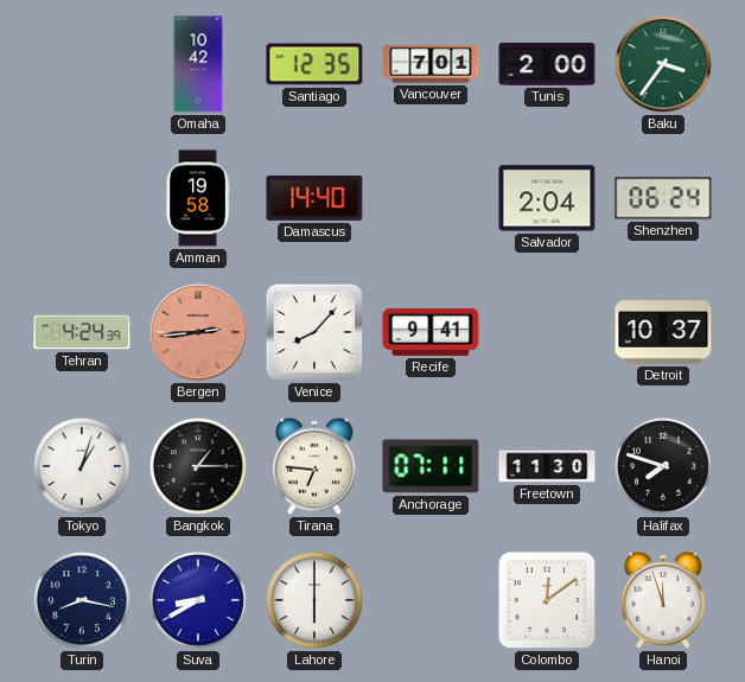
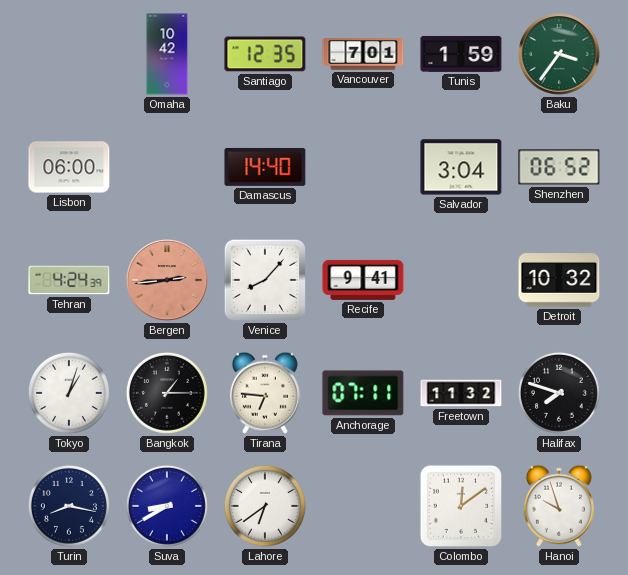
Tunis: 2:00 -> 1:59
Lisbon: none -> 06:00
Amman: 19:58 -> none
Salvador: 2:04 -> 3:04
Shenzhen: 06:24 -> 06:52
Detroit: 10:37 -> 10:32
Freetown: 11:30 -> 11:32
Lahore: 6:00 -> 6:39
Hanoi: 11:57 -> 9:57
